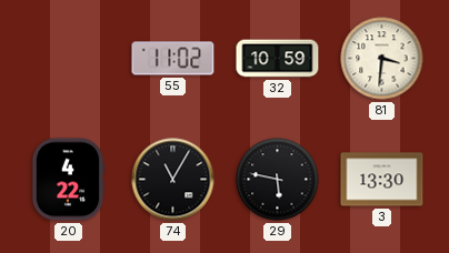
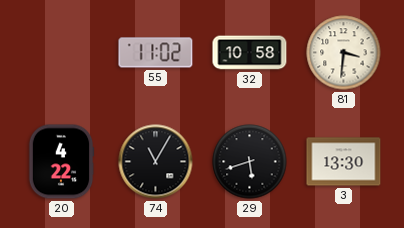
32: 10:59 -> 10:58
29: 5:47 -> 5:42
